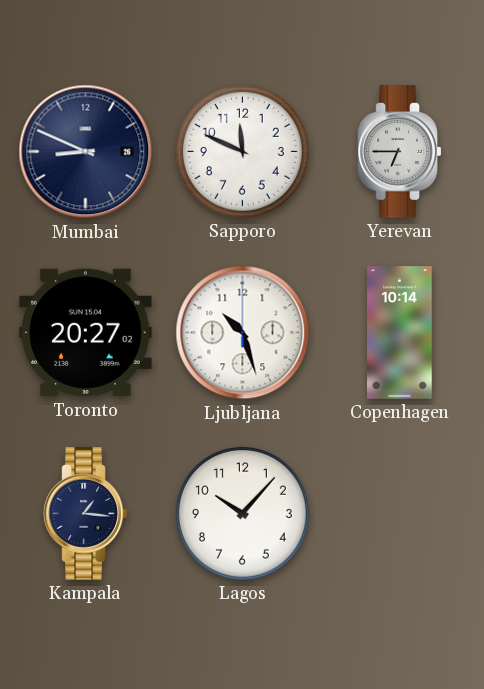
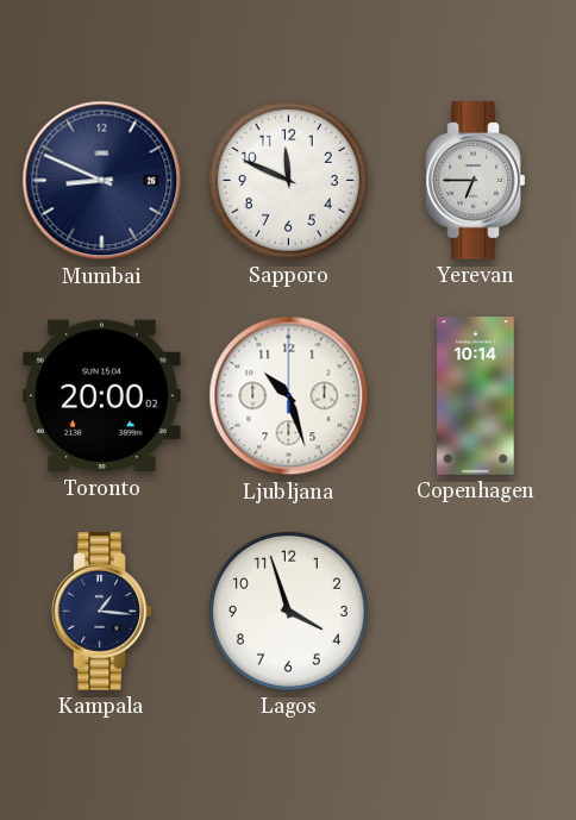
Toronto: 20:27 -> 20:00
Lagos: 10:07 -> 3:57
